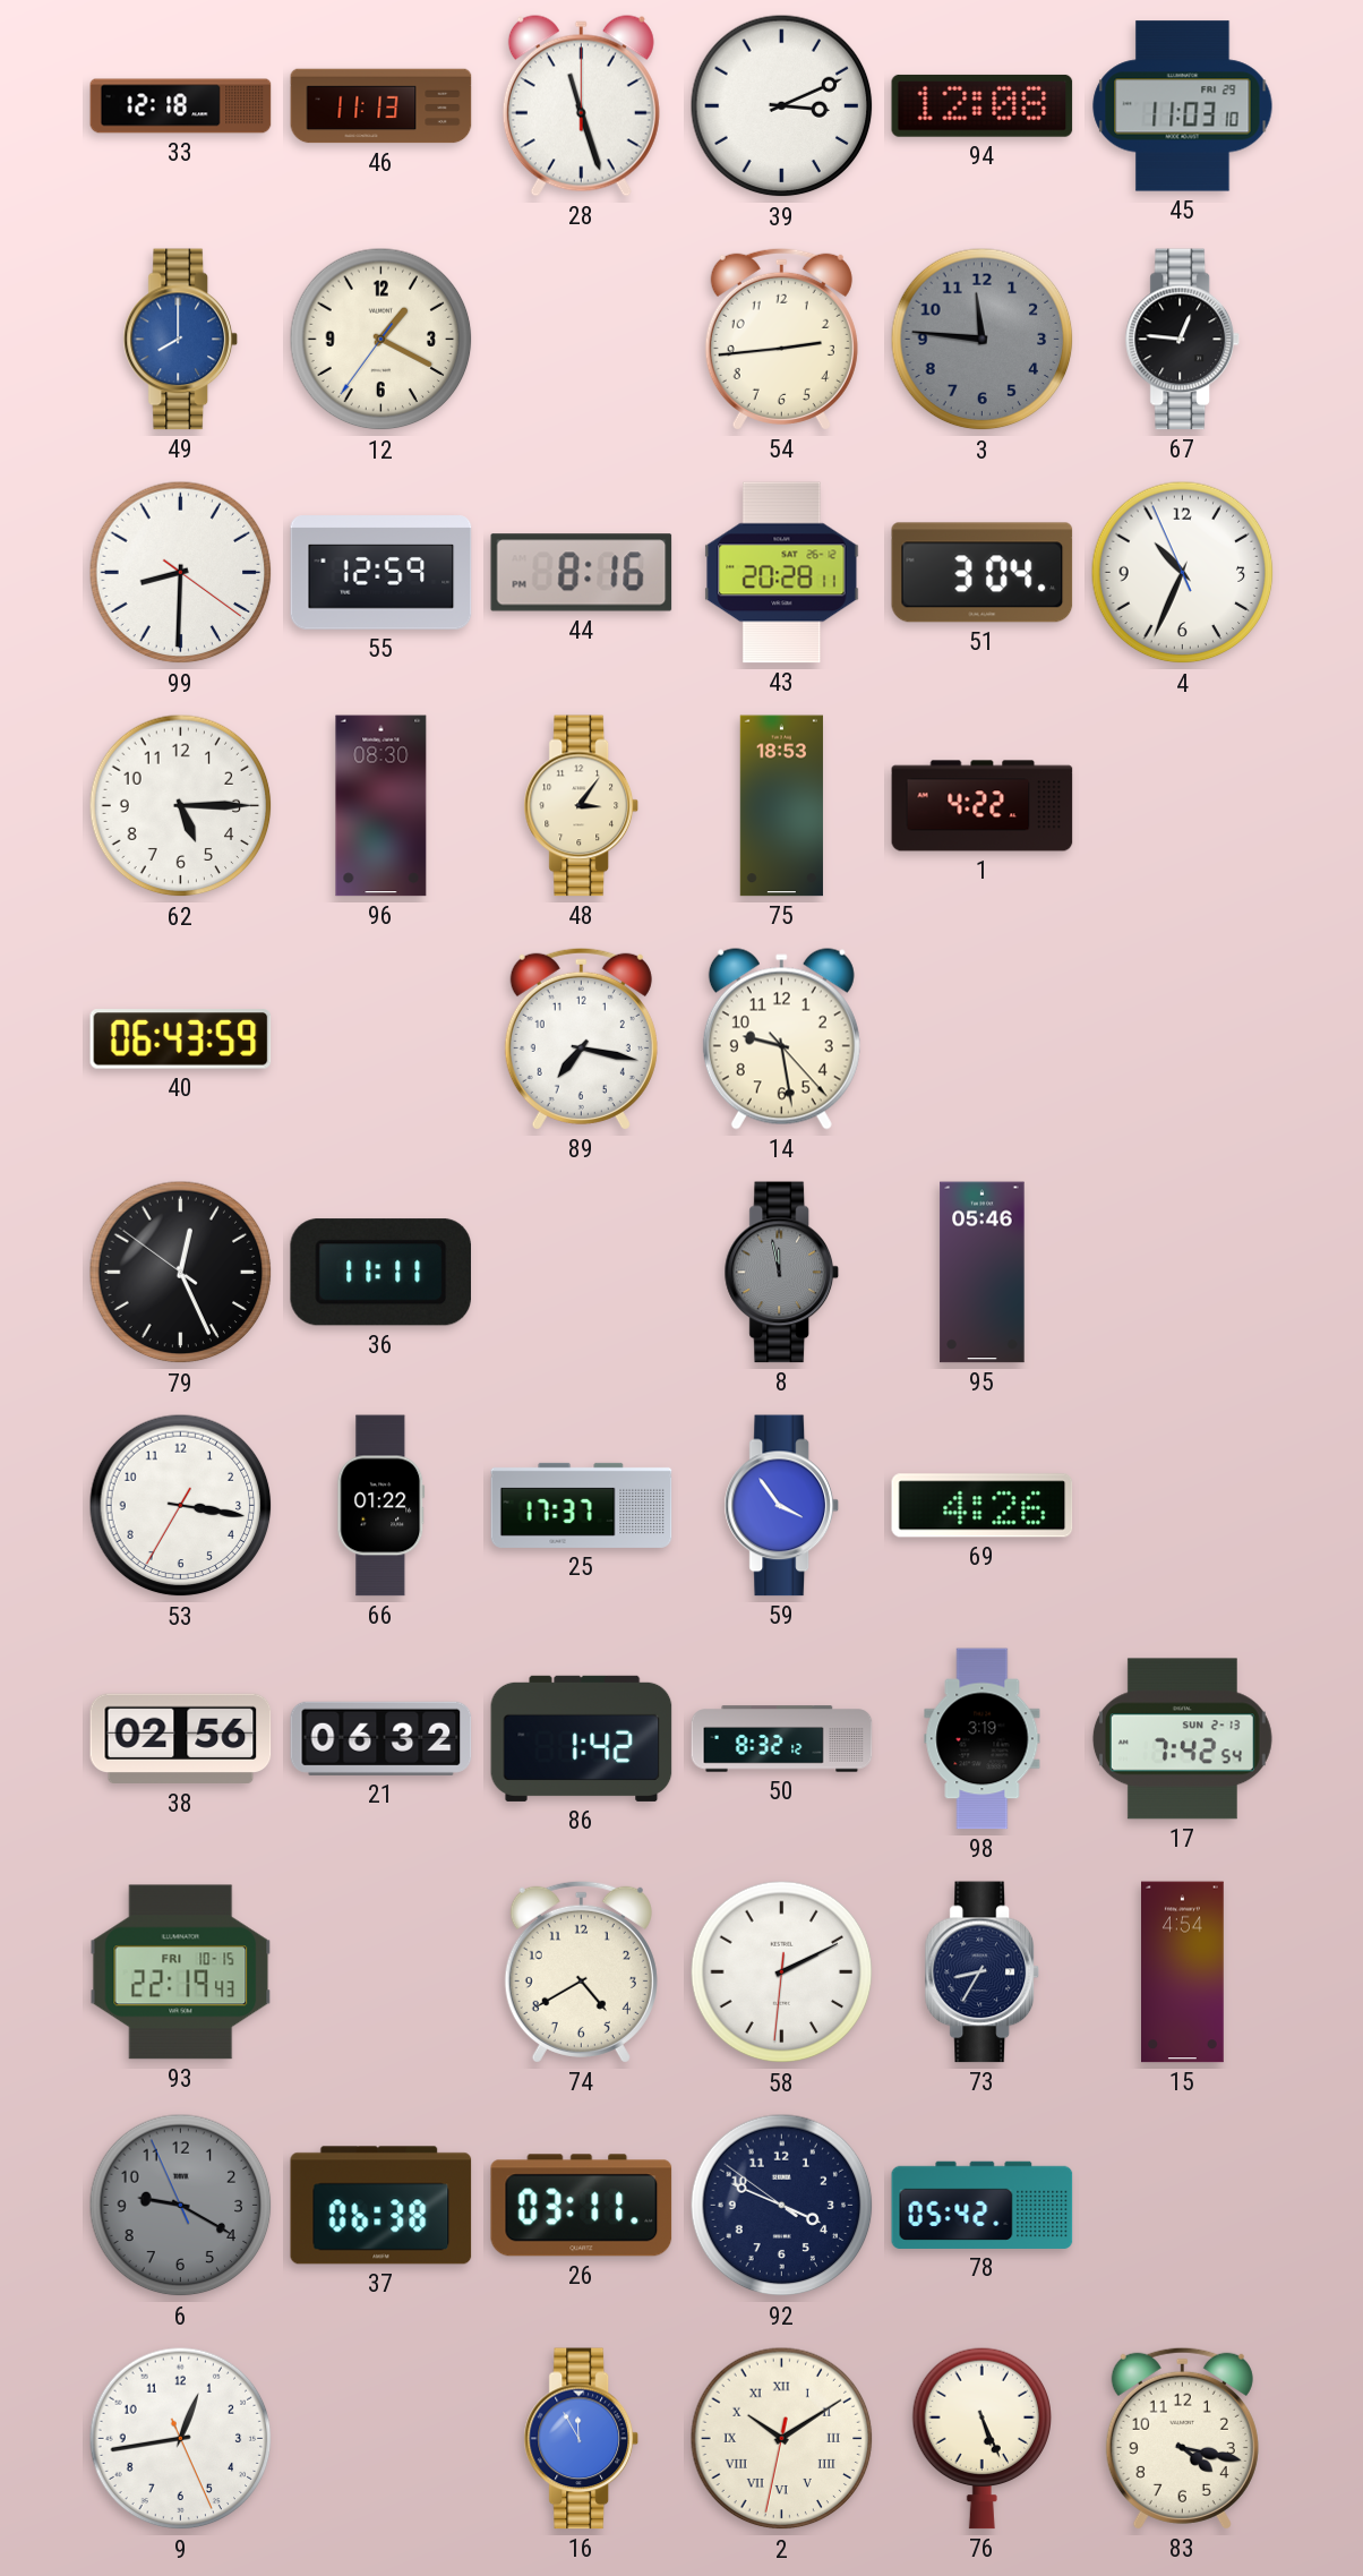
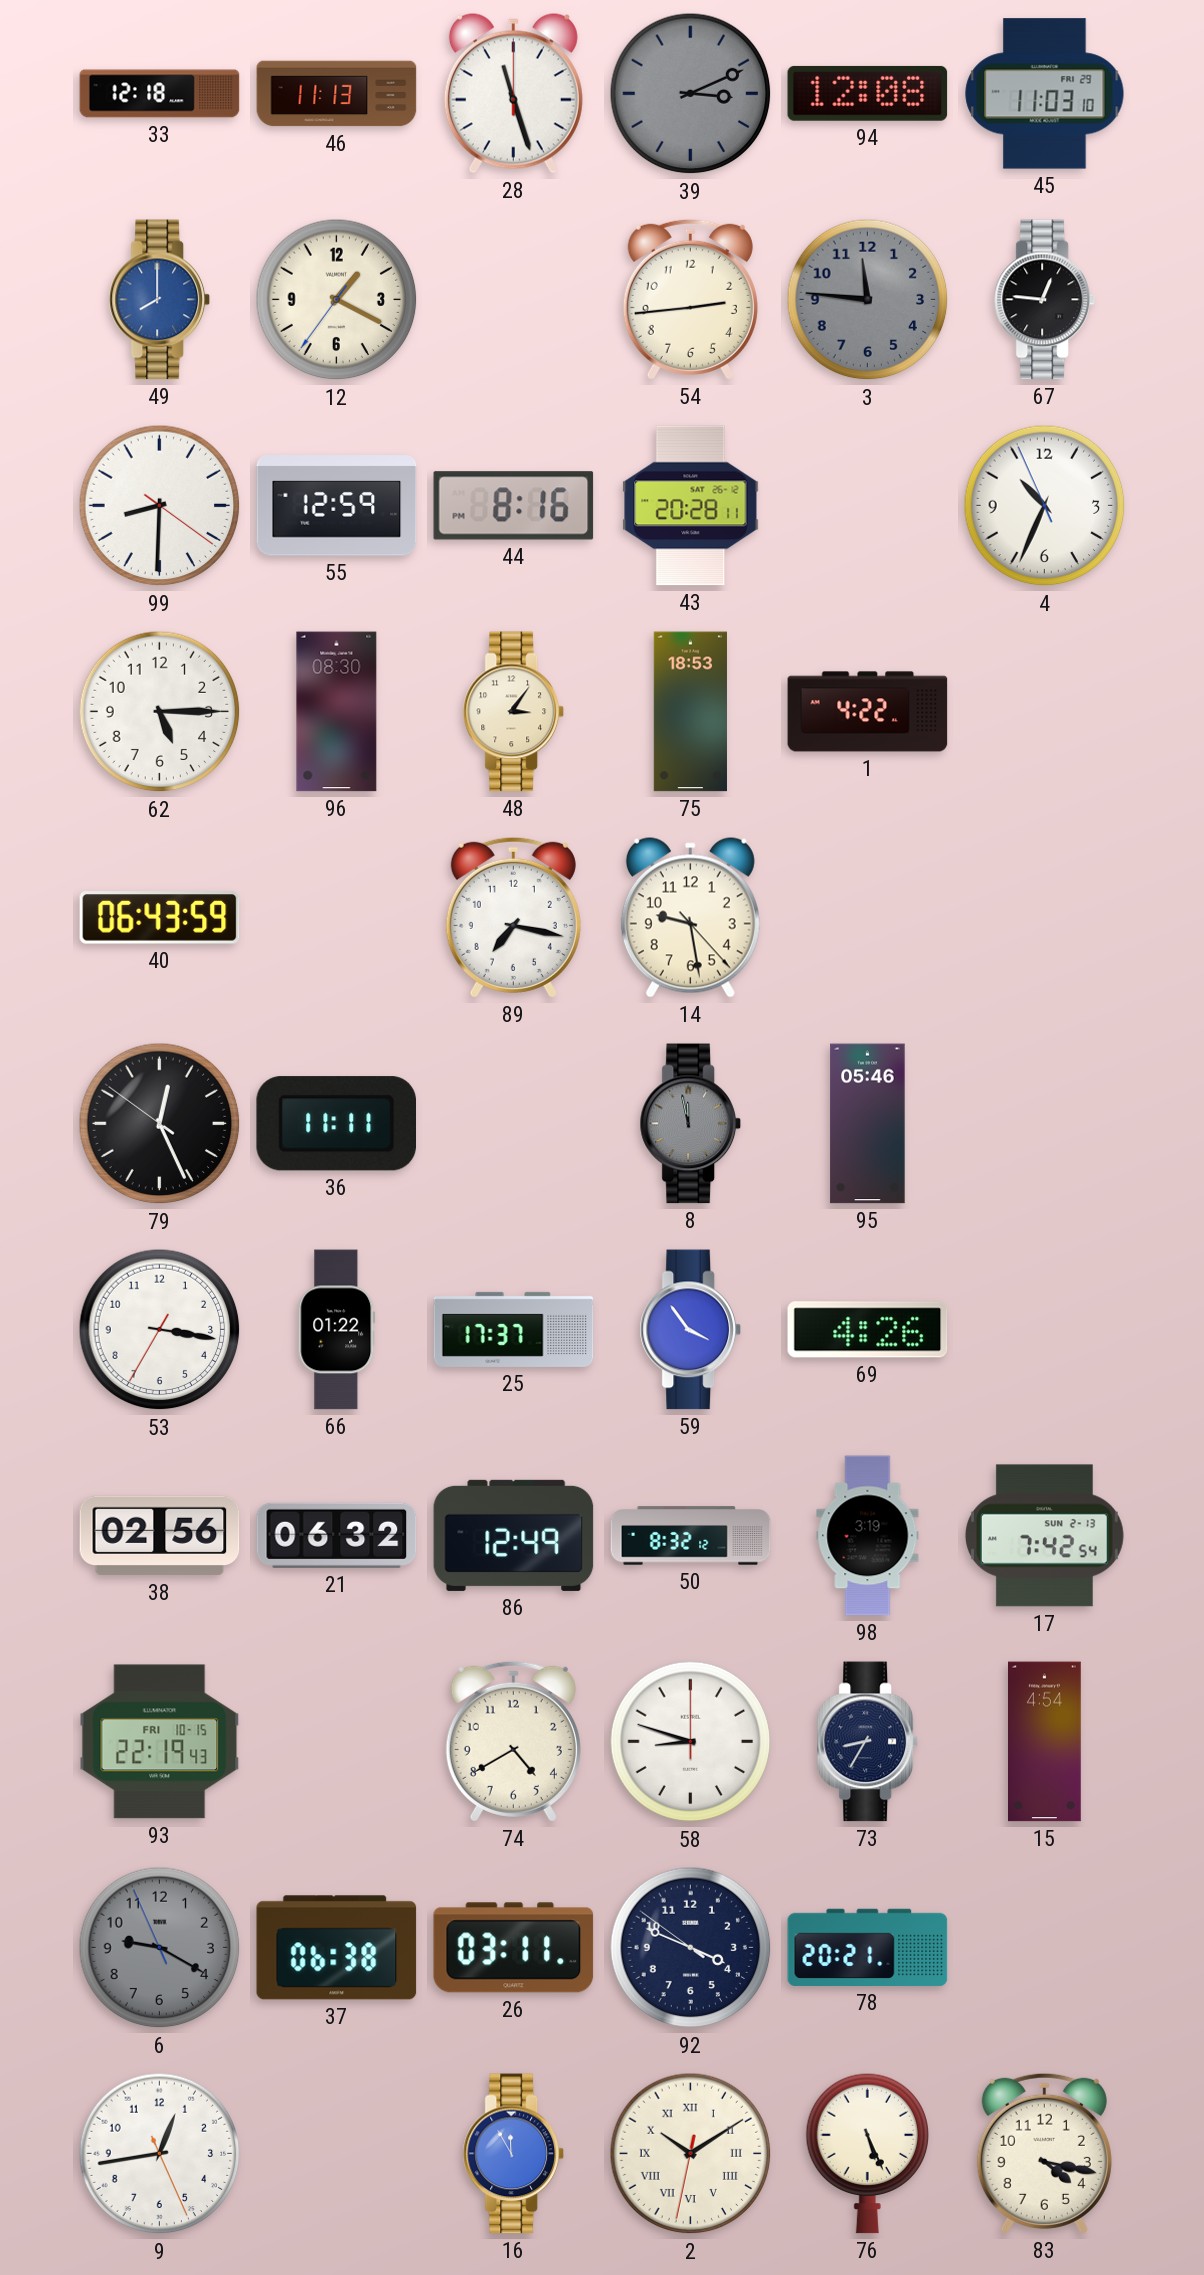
39 dial: white -> grey
51: 3:04 -> none
86: 1:42 -> 12:49
58: 2:10 -> 8:48
78: 05:42 -> 20:21
